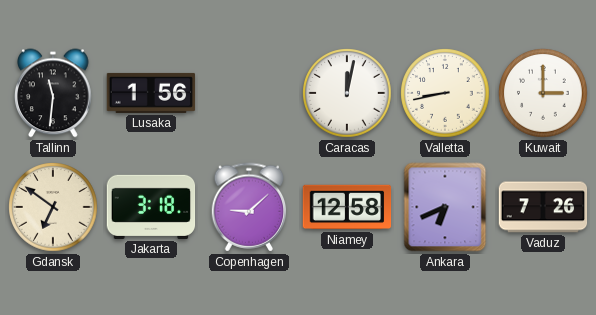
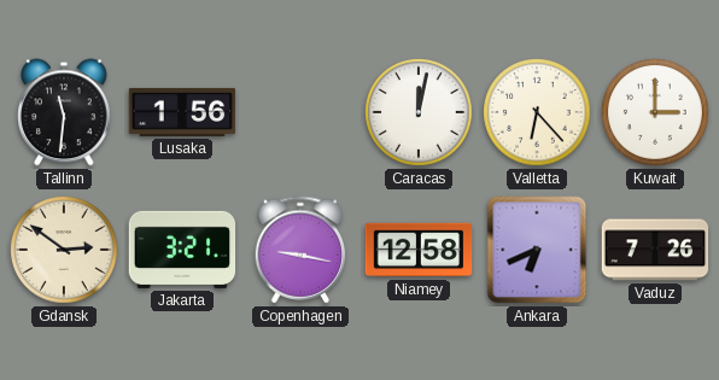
Valletta: 8:43 -> 6:23
Gdansk: 6:51 -> 2:51
Jakarta: 3:18 -> 3:21
Copenhagen: 9:08 -> 9:17
